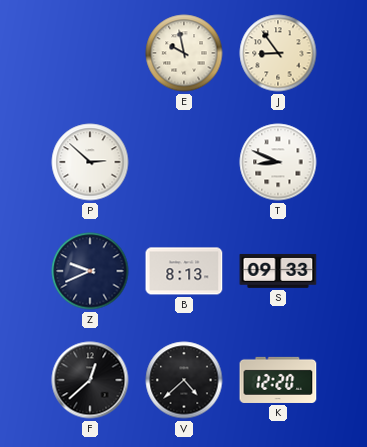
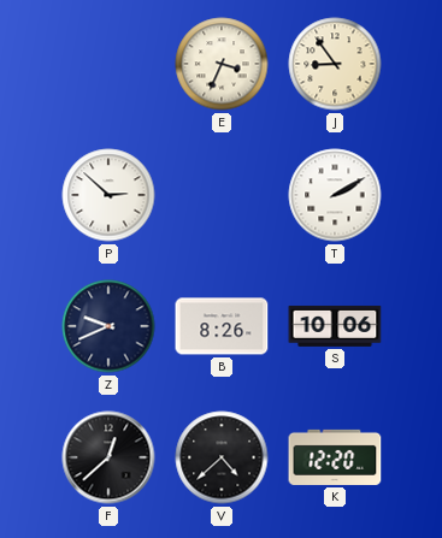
E: 9:58 -> 3:34
T: 8:49 -> 2:10
B: 8:13 -> 8:26
S: 09:33 -> 10:06
